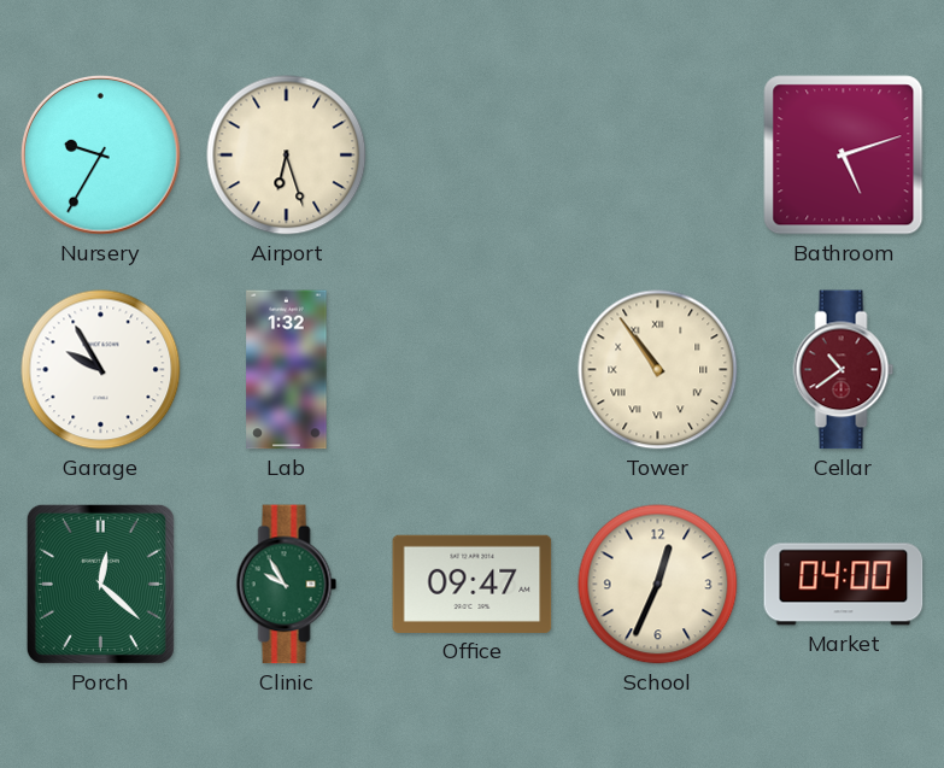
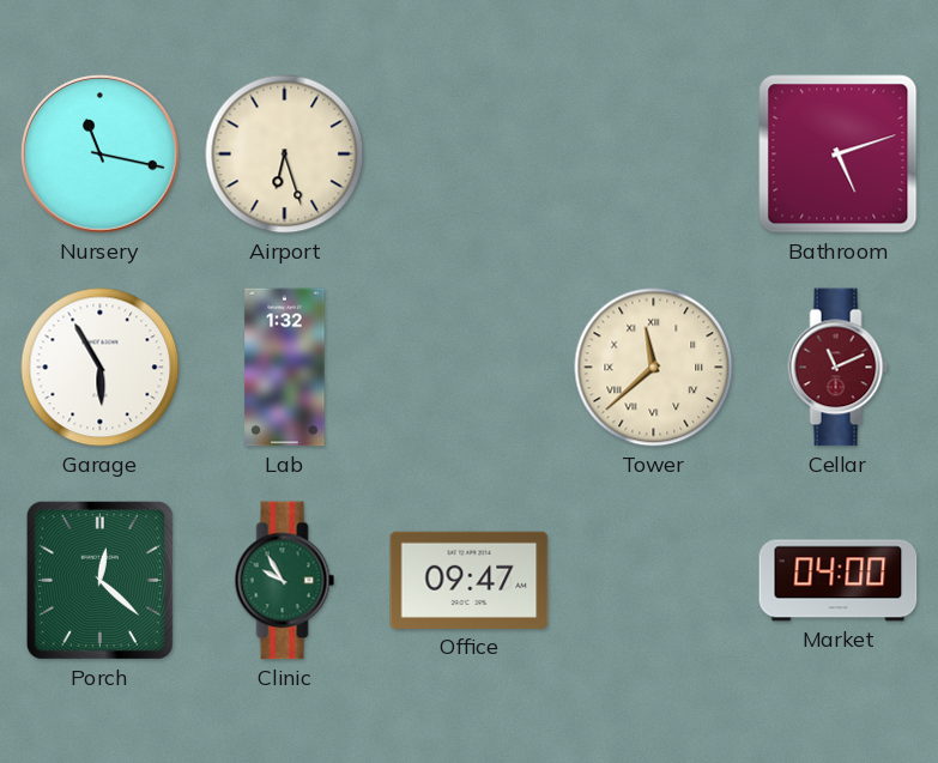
Nursery: 9:35 -> 11:17
Garage: 9:55 -> 5:55
Tower: 10:54 -> 11:38
Cellar: 10:39 -> 11:11
School: 12:34 -> none
